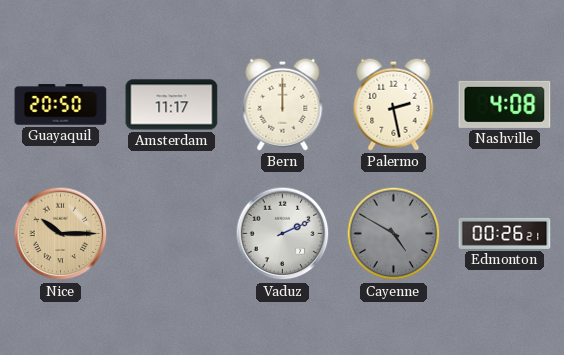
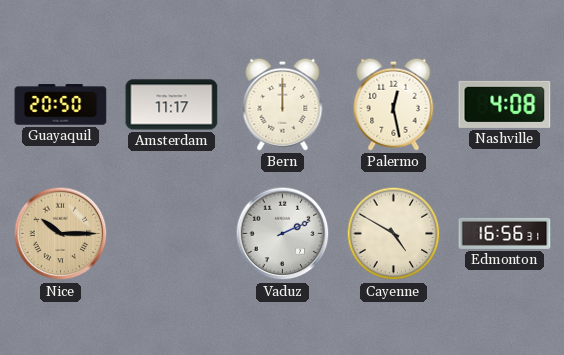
Palermo: 2:28 -> 12:28
Cayenne dial: grey -> cream
Edmonton: 00:26 -> 16:56
